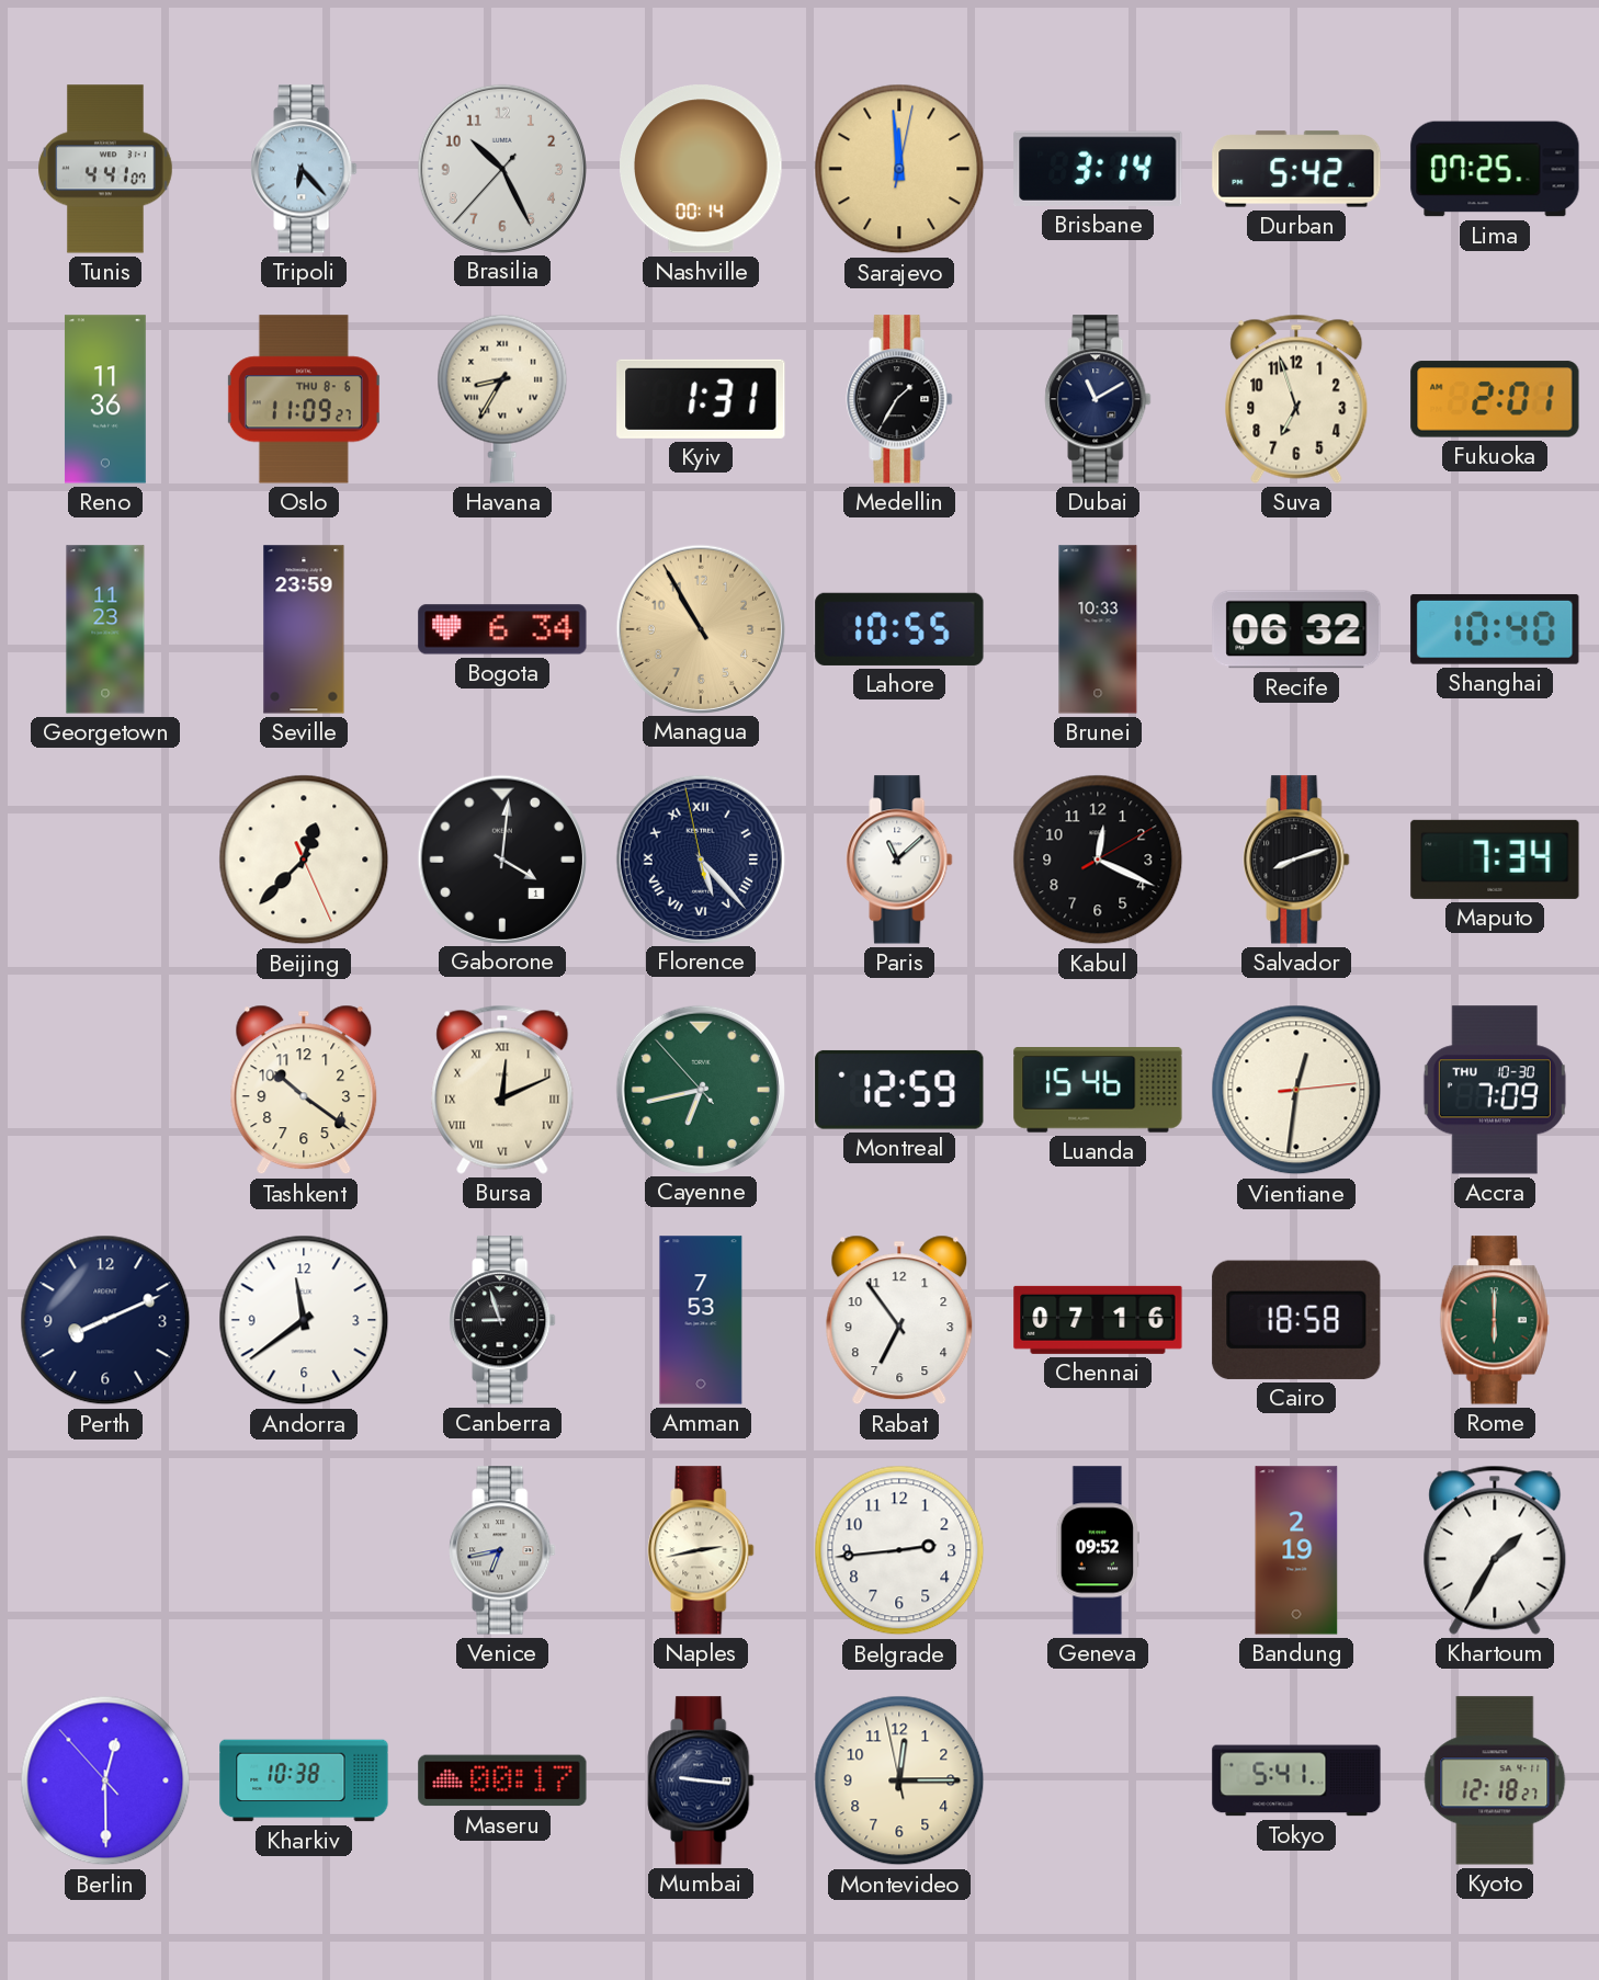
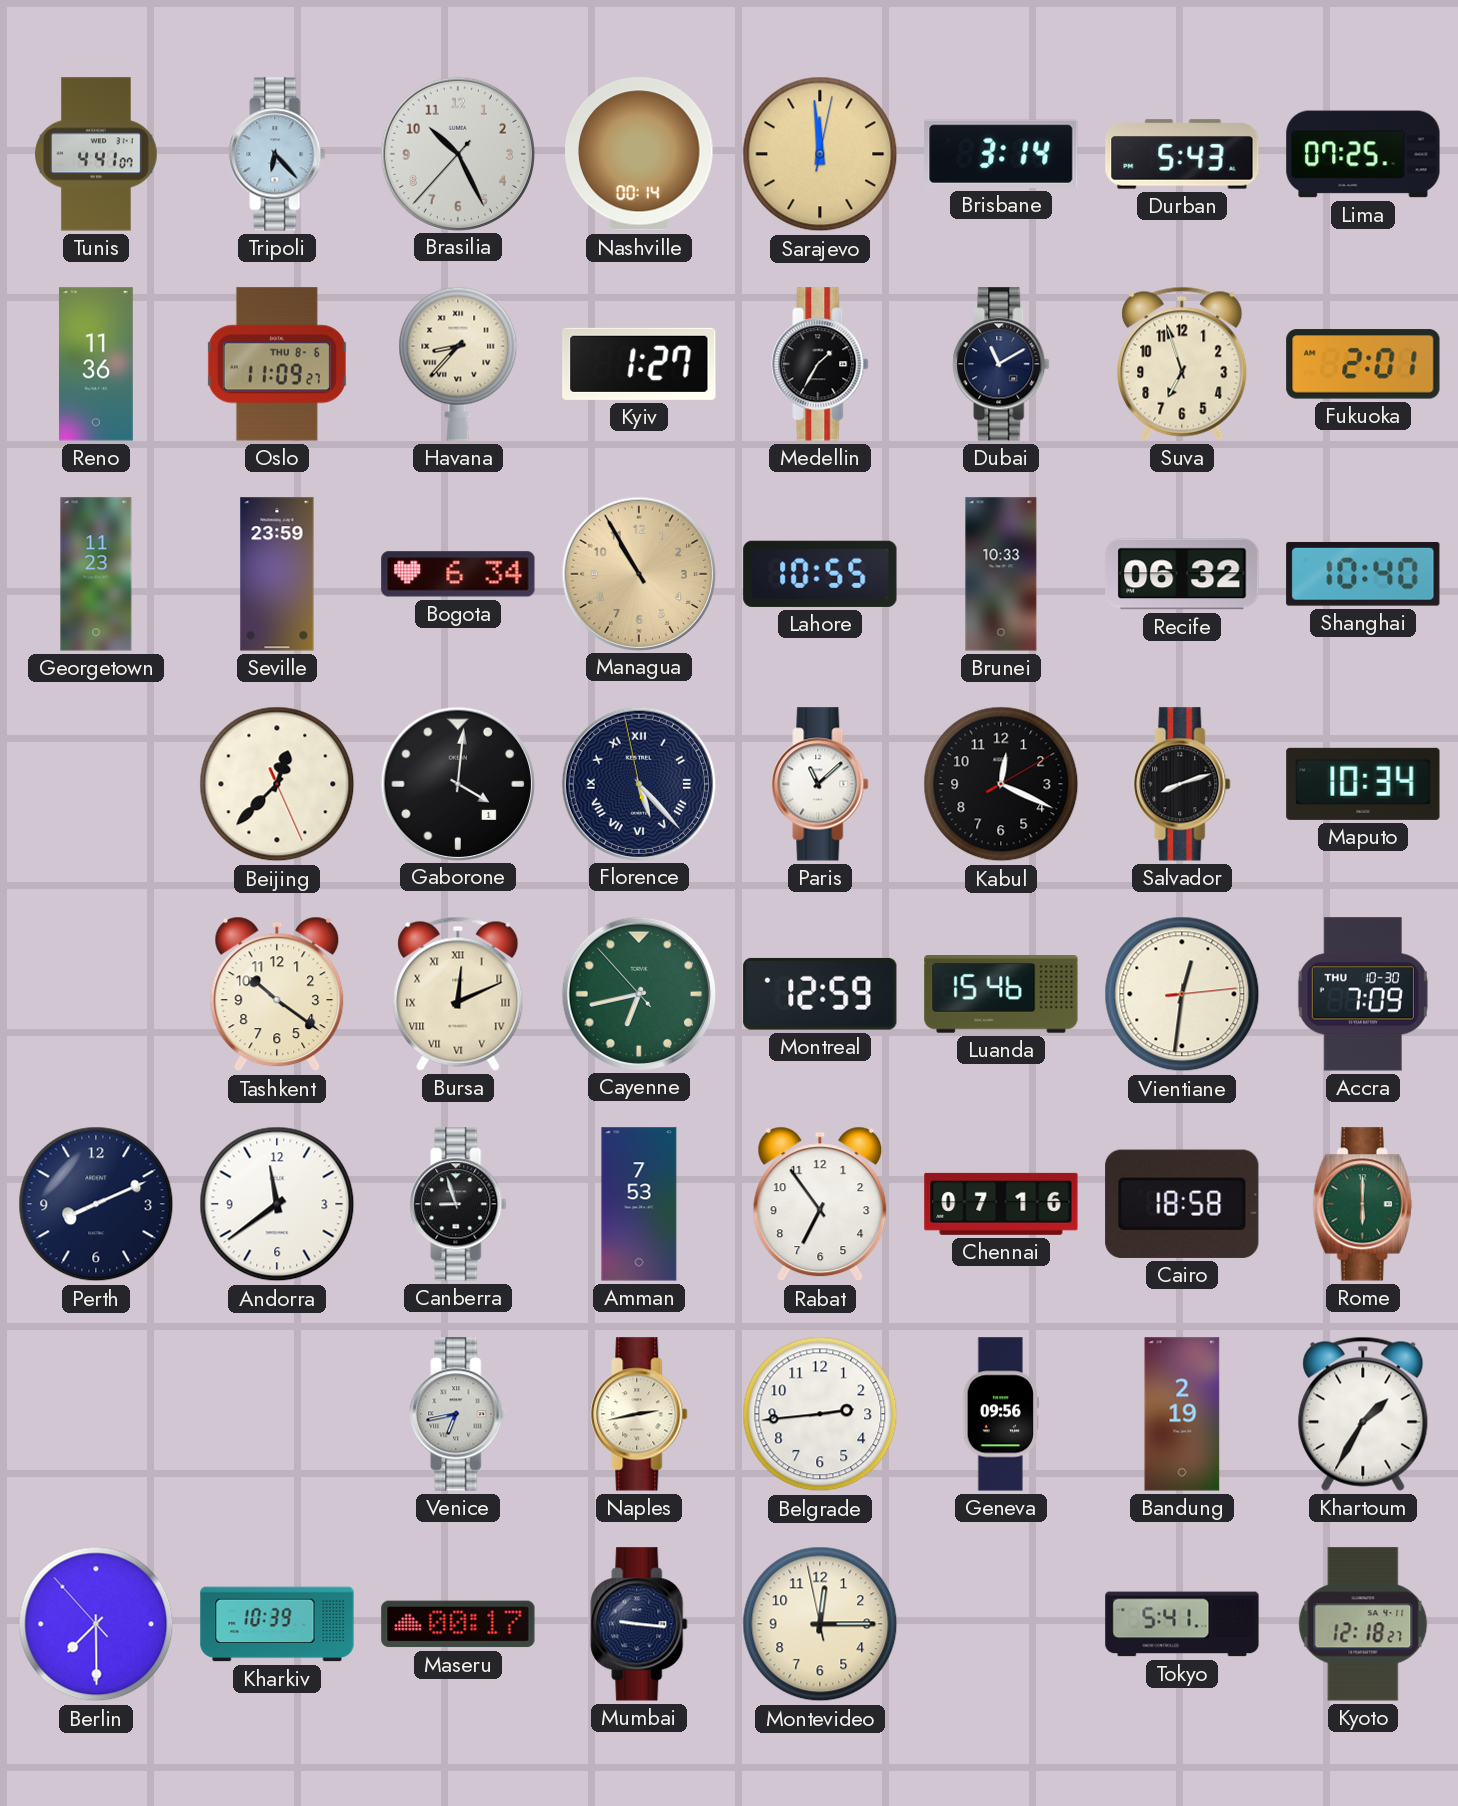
Durban: 5:42 -> 5:43
Havana: 8:35 -> 8:37
Kyiv: 1:31 -> 1:27
Maputo: 7:34 -> 10:34
Geneva: 09:52 -> 09:56
Berlin: 12:29 -> 7:29
Kharkiv: 10:38 -> 10:39
